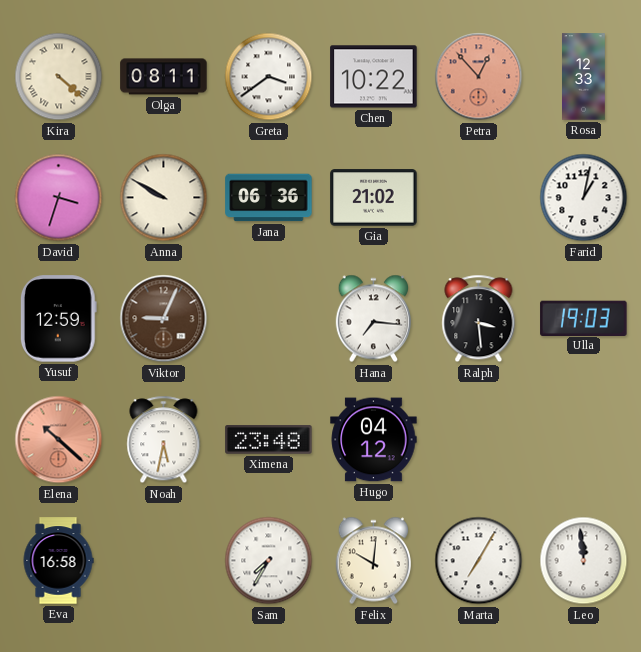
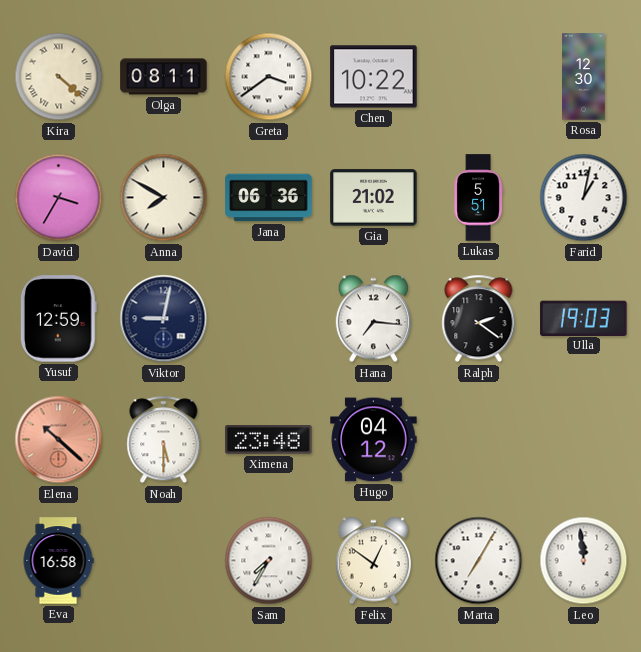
Petra: 12:53 -> none
Rosa: 12:33 -> 12:30
David: 3:33 -> 3:35
Anna: 9:50 -> 7:50
Lukas: none -> 5:51
Viktor: 9:04 -> 9:02
Viktor dial: brown -> navy
Ralph: 3:29 -> 2:21
Noah: 5:32 -> 5:30
Felix: 10:01 -> 12:51
